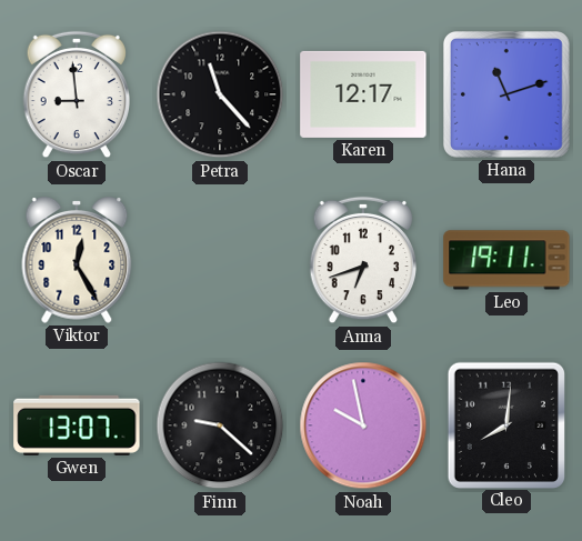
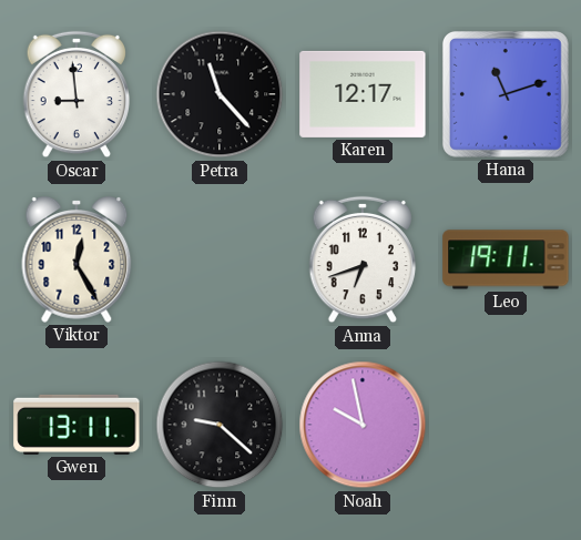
Gwen: 13:07 -> 13:11
Cleo: 8:01 -> none
